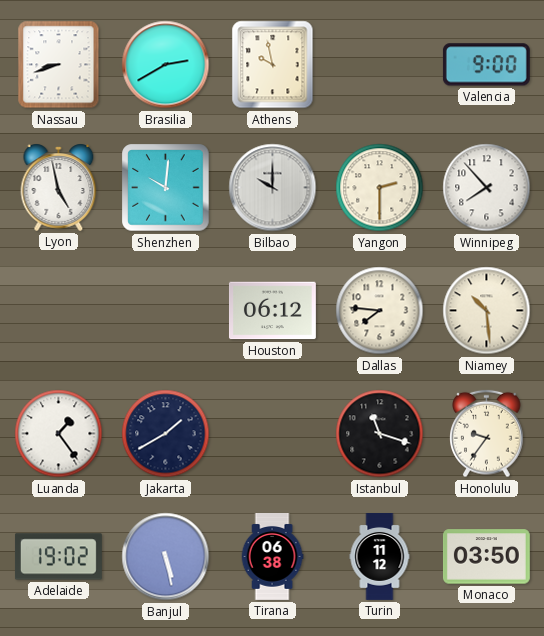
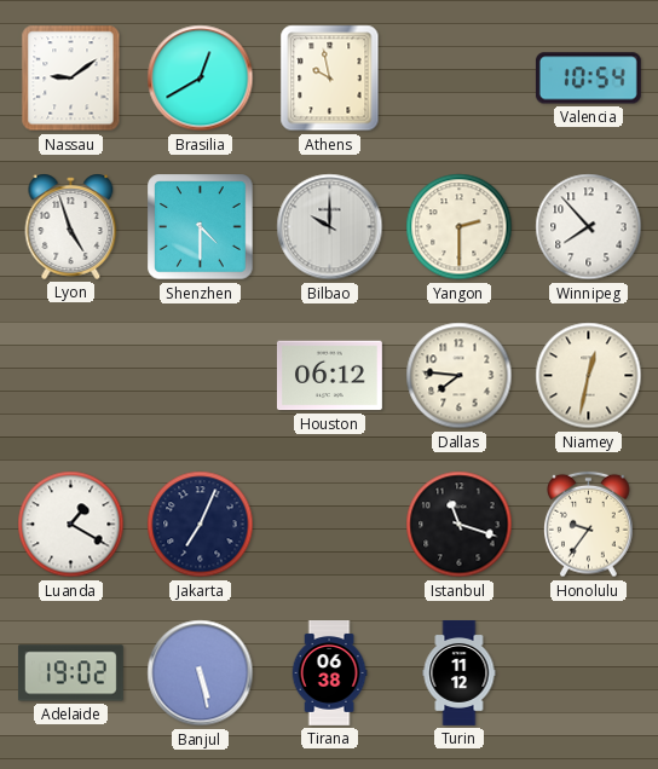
Nassau: 8:42 -> 9:09
Brasilia: 2:40 -> 12:40
Valencia: 9:00 -> 10:54
Lyon: 4:58 -> 4:57
Shenzhen: 10:01 -> 4:30
Niamey: 10:29 -> 12:32
Luanda: 1:24 -> 1:20
Jakarta: 1:40 -> 7:04
Monaco: 03:50 -> none
